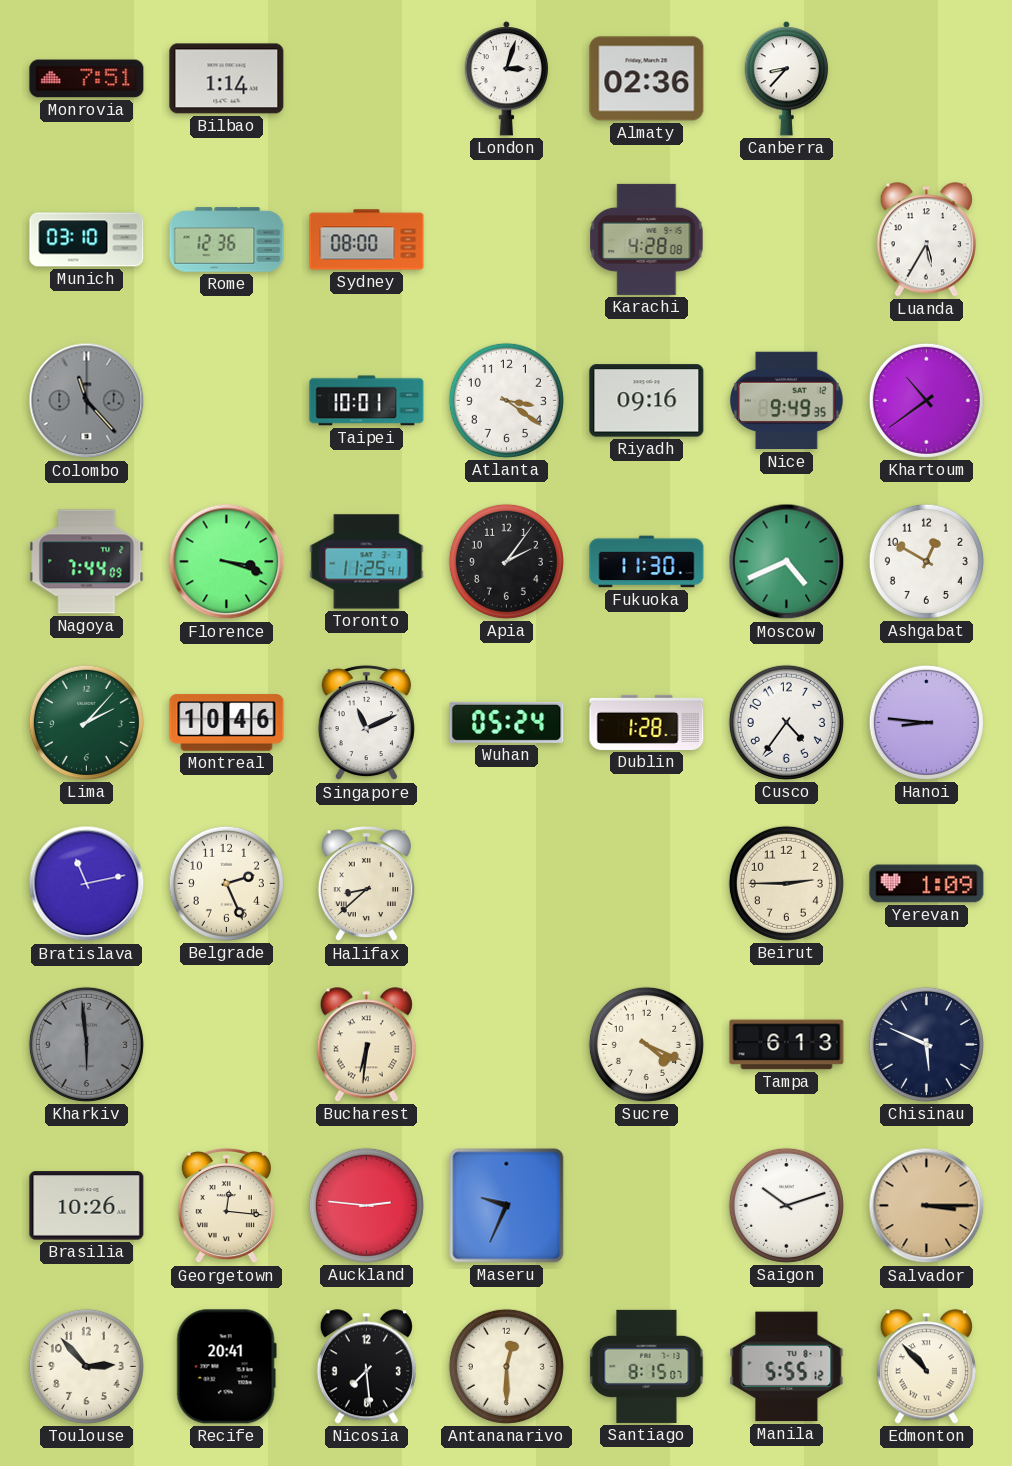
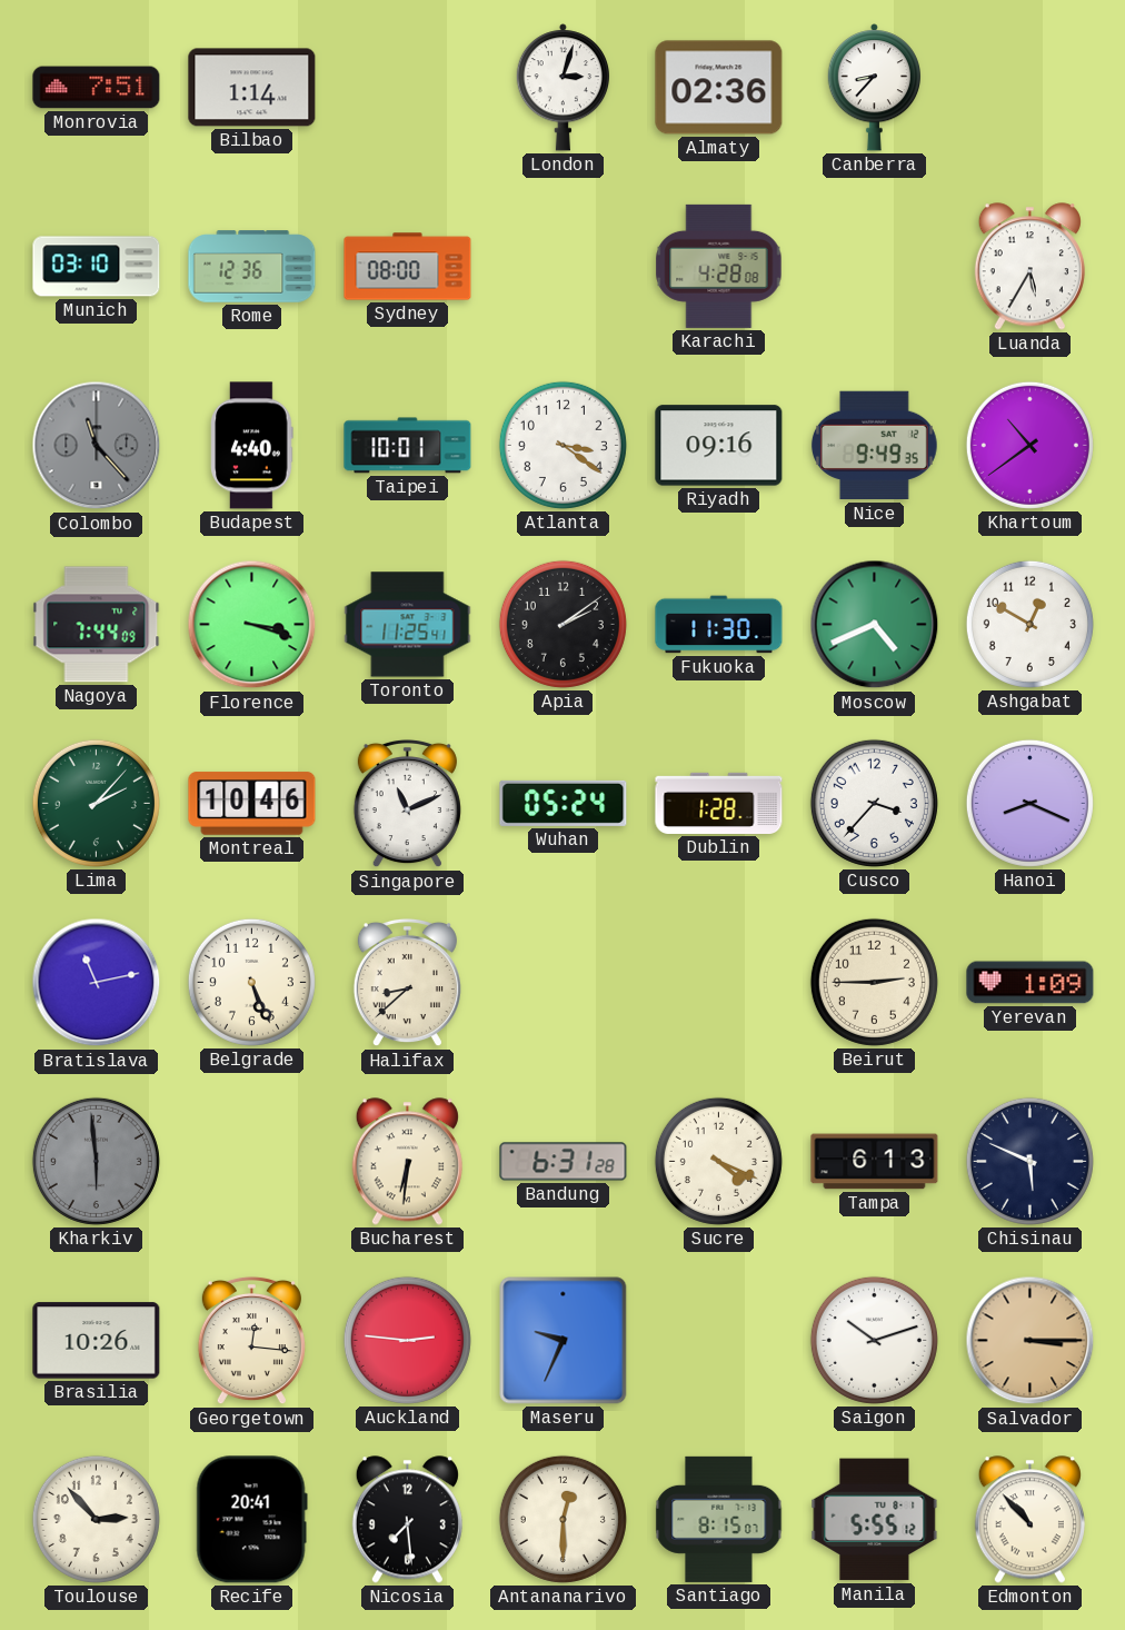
Budapest: none -> 4:40
Apia: 2:06 -> 2:09
Cusco: 4:36 -> 3:37
Hanoi: 8:46 -> 8:19
Belgrade: 2:26 -> 5:26
Bandung: none -> 6:31
